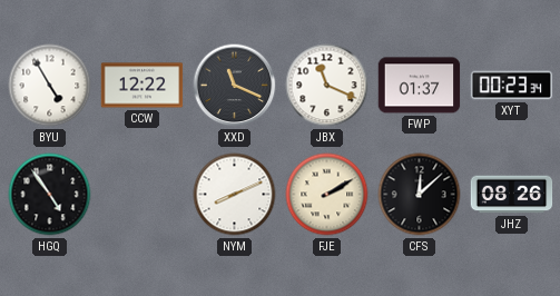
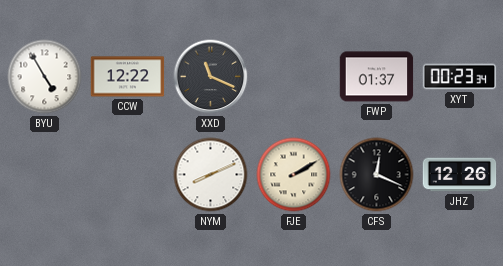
JBX: 11:19 -> none
HGQ: 4:54 -> none
CFS: 12:08 -> 12:19
JHZ: 08:26 -> 12:26
